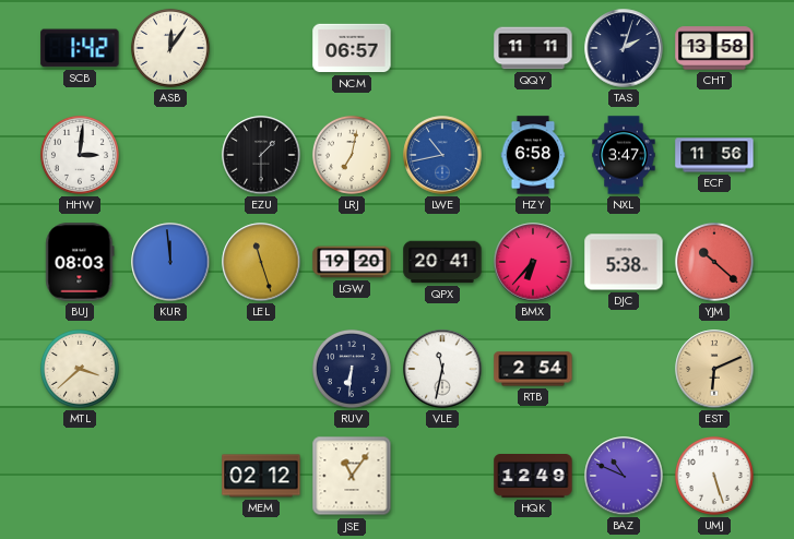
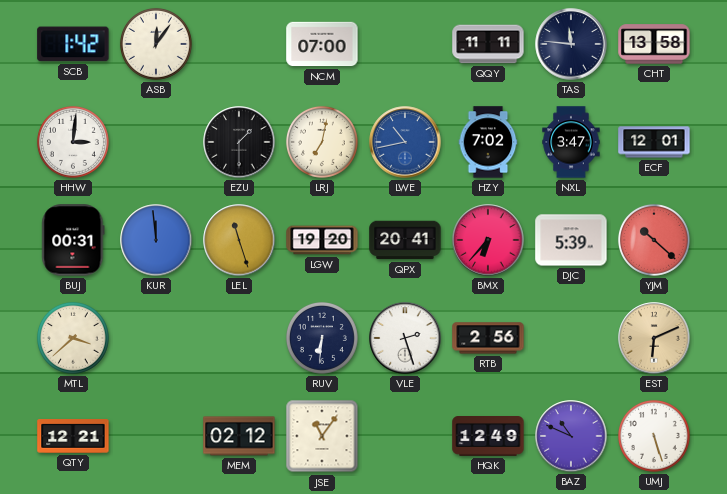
NCM: 06:57 -> 07:00
TAS: 2:03 -> 11:46
HZY: 6:58 -> 7:02
ECF: 11:56 -> 12:01
BUJ: 08:03 -> 00:31
DJC: 5:38 -> 5:39
VLE: 11:32 -> 2:27
RTB: 2:54 -> 2:56
QTY: none -> 12:21
